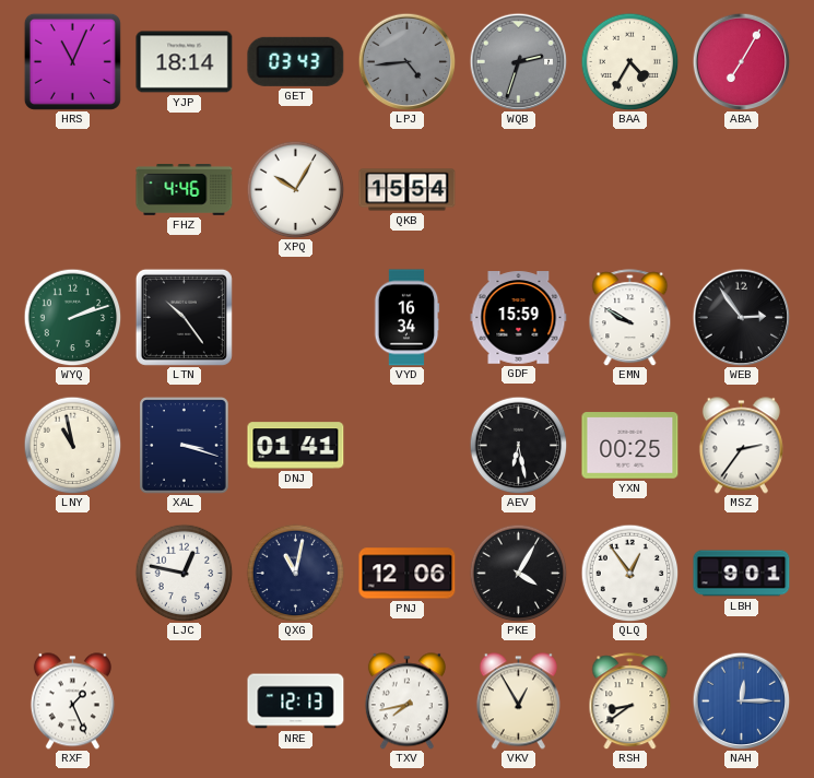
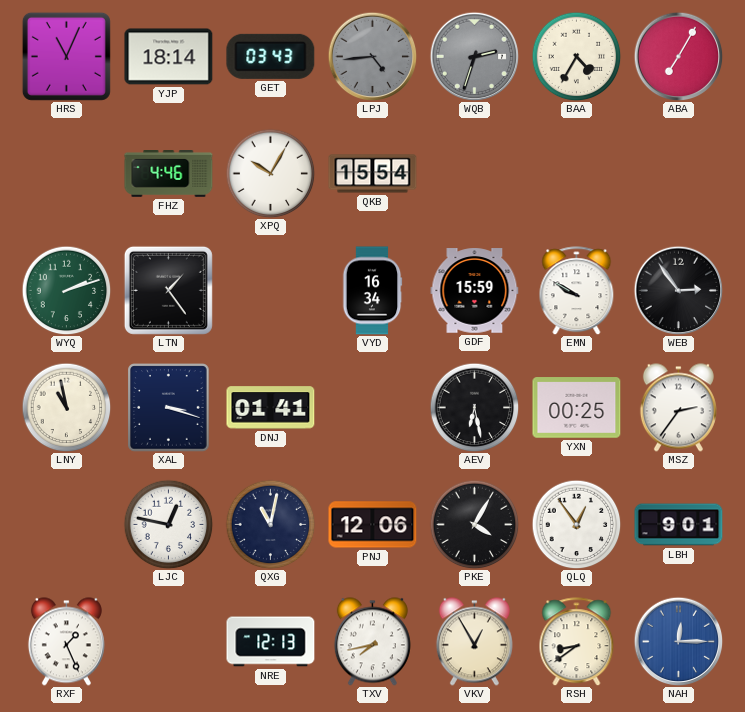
LTN: 10:24 -> 1:24
